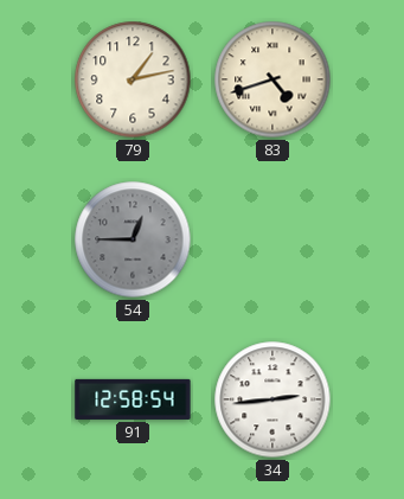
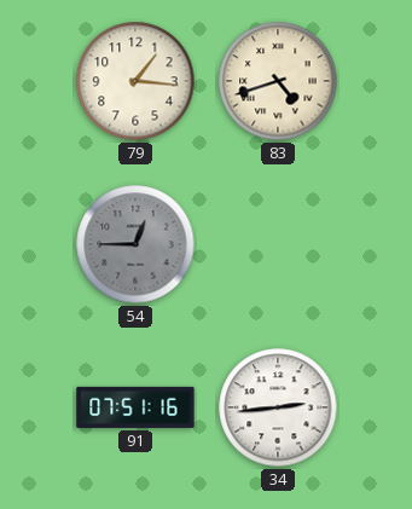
79: 1:13 -> 1:16
91: 12:58 -> 07:51
